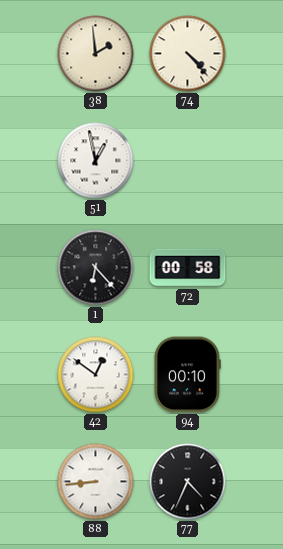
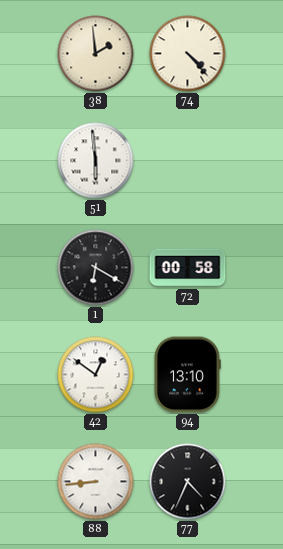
51: 12:58 -> 5:59
1: 6:23 -> 6:20
94: 00:10 -> 13:10
